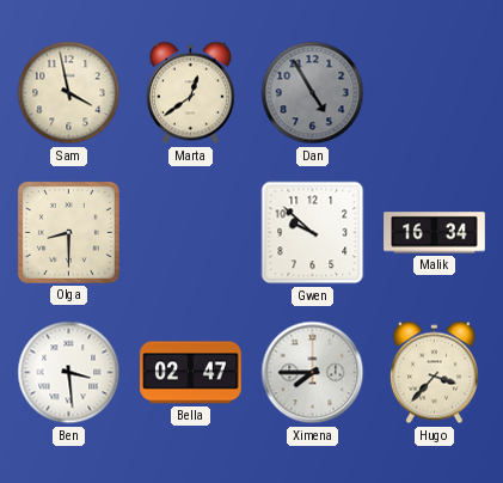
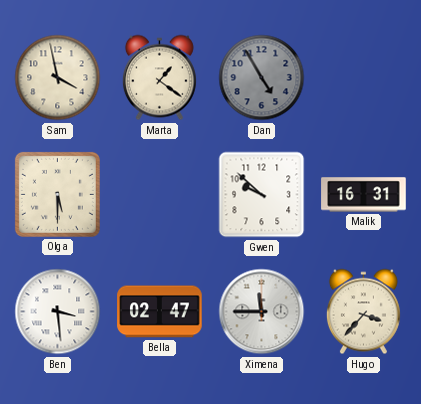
Marta: 12:39 -> 1:21
Olga: 8:30 -> 5:30
Malik: 16:34 -> 16:31
Ximena: 7:45 -> 11:45
